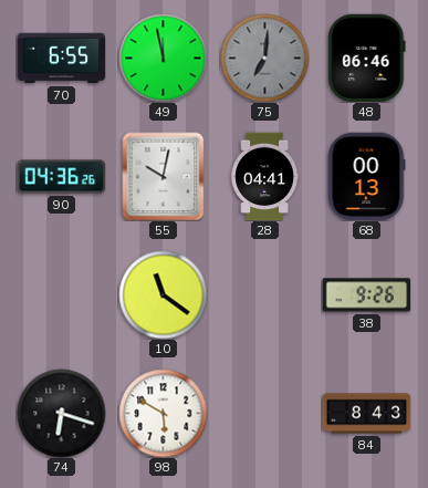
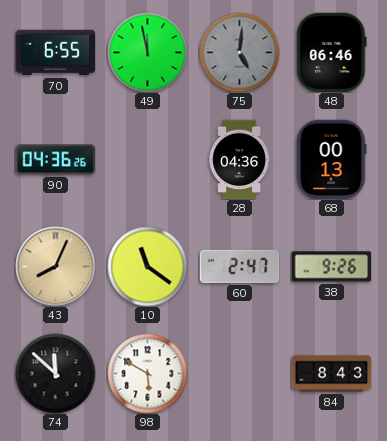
75: 7:01 -> 5:01
55: 10:02 -> none
28: 04:41 -> 04:36
43: none -> 8:04
60: none -> 2:47
74: 6:18 -> 11:52
